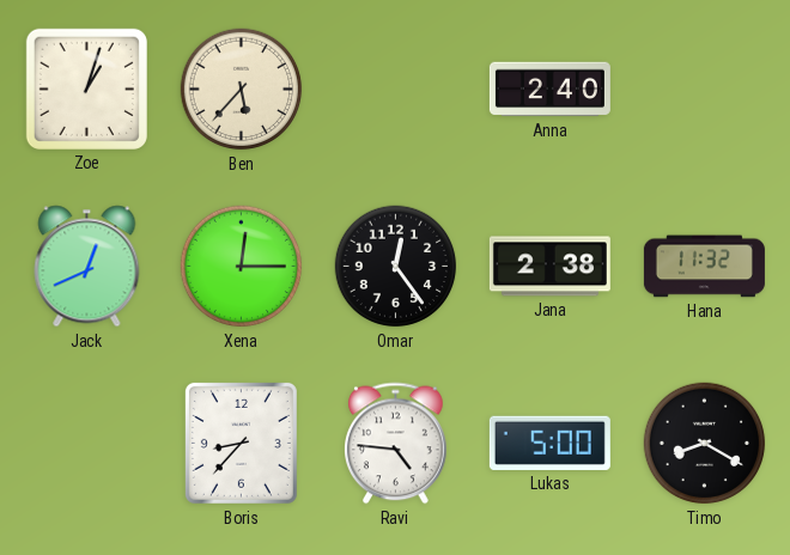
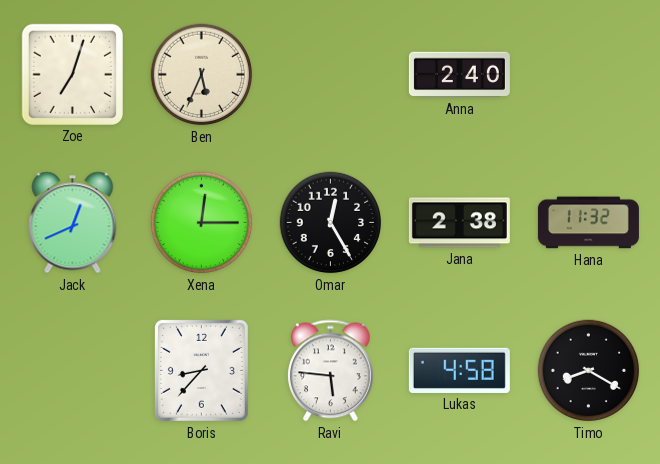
Zoe: 1:03 -> 7:03
Ben: 5:37 -> 5:34
Omar: 12:24 -> 12:25
Ravi: 4:46 -> 5:46
Lukas: 5:00 -> 4:58
